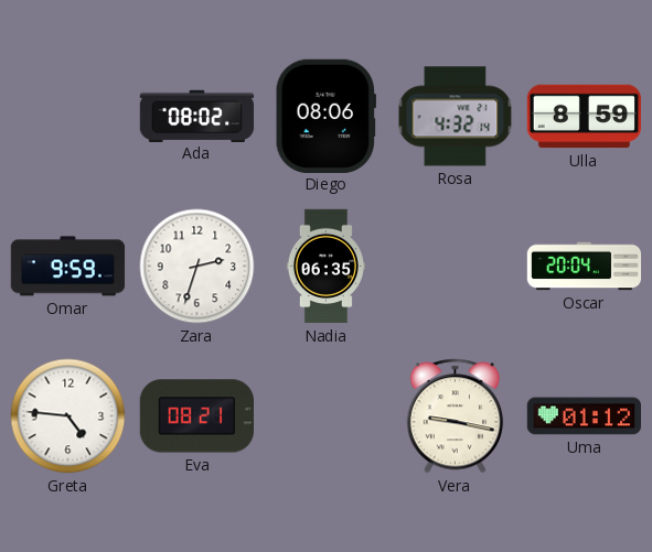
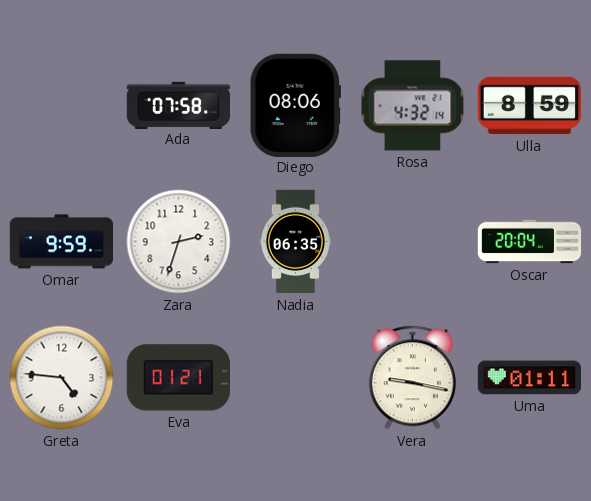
Ada: 08:02 -> 07:58
Eva: 08:21 -> 01:21
Uma: 01:12 -> 01:11
